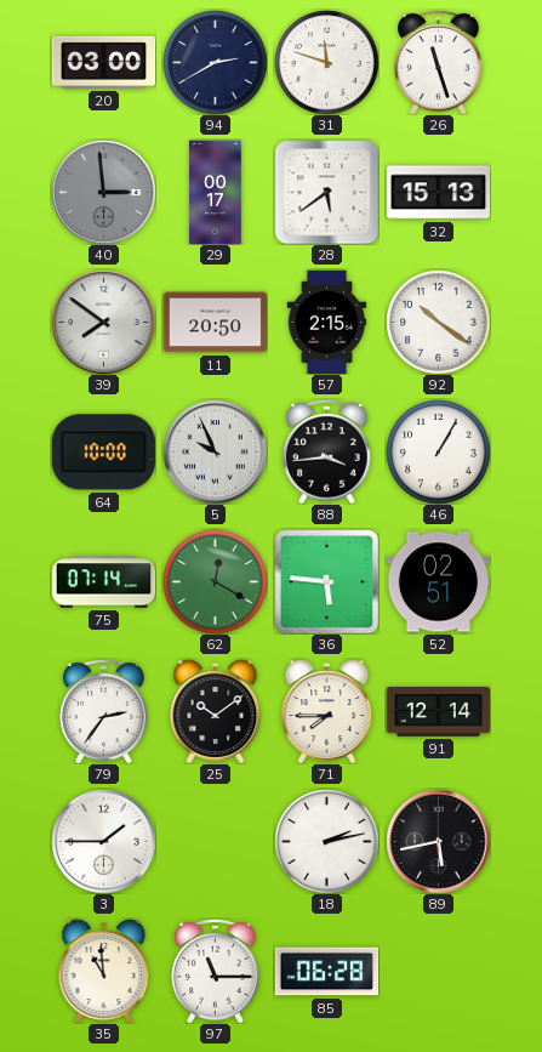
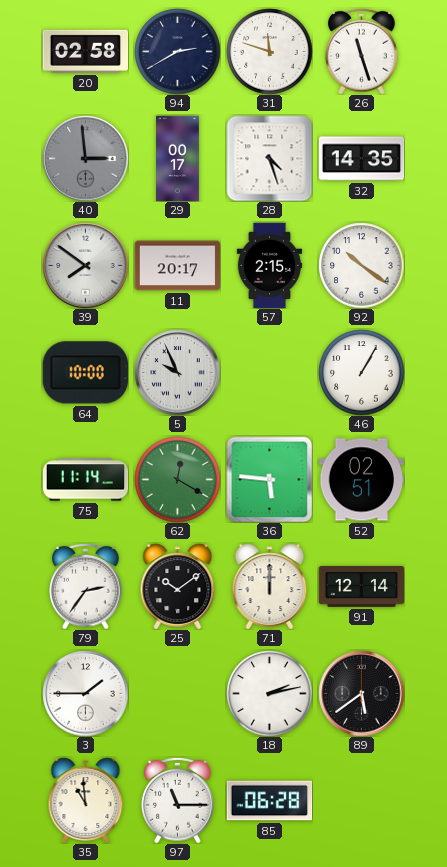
20: 03:00 -> 02:58
28: 5:39 -> 4:27
32: 15:13 -> 14:35
11: 20:50 -> 20:17
88: 3:44 -> none
75: 07:14 -> 11:14
71: 7:45 -> 12:00
89: 5:43 -> 5:39
